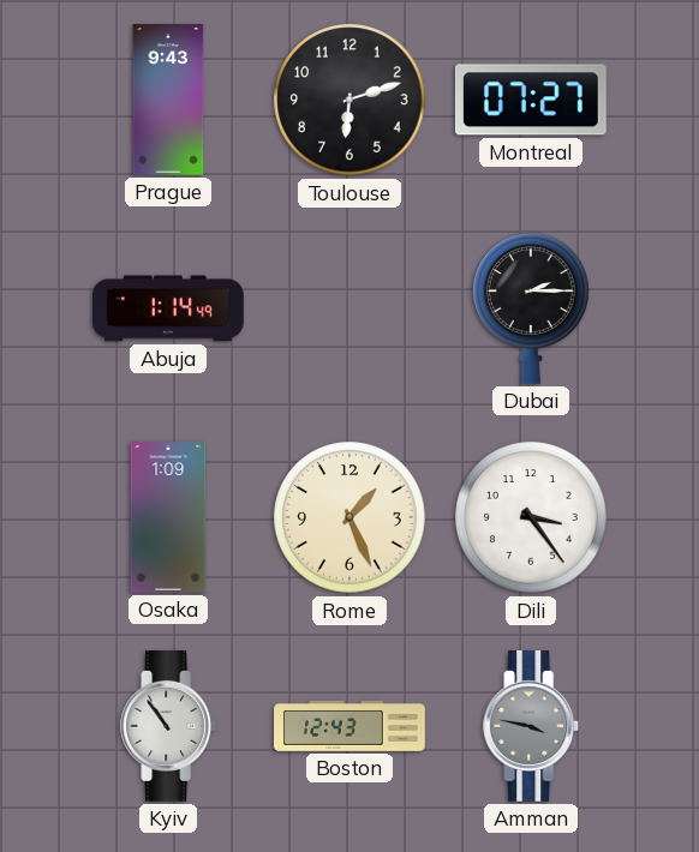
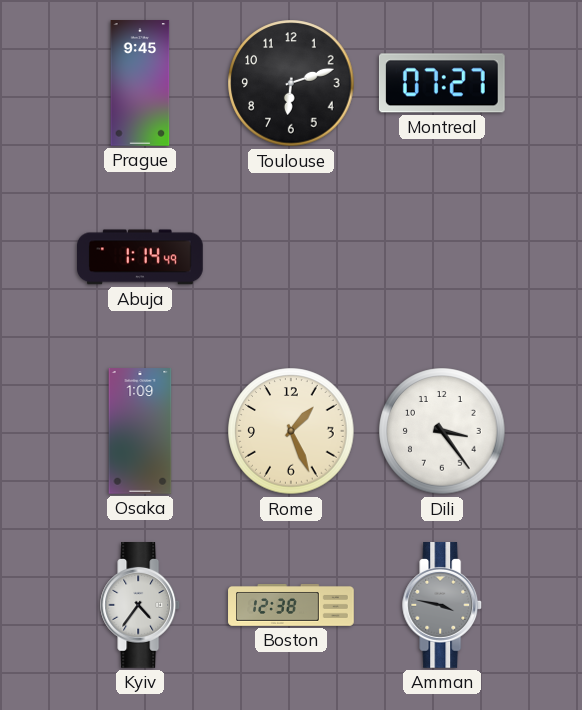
Prague: 9:43 -> 9:45
Dubai: 2:15 -> none
Kyiv: 10:54 -> 4:36
Boston: 12:43 -> 12:38
